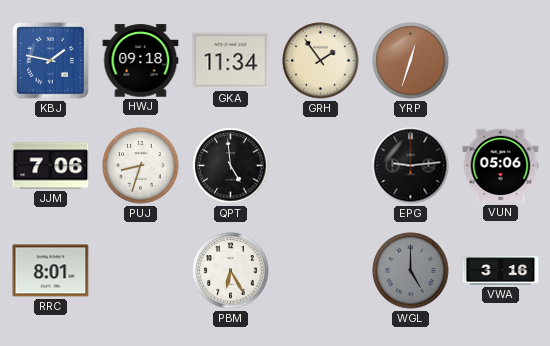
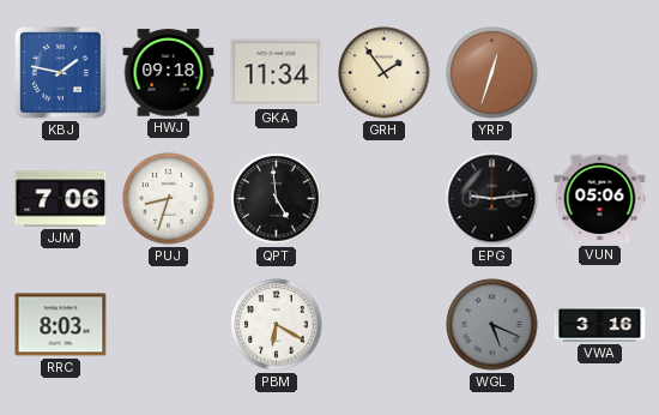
RRC: 8:01 -> 8:03
PBM: 6:25 -> 6:20
WGL: 5:00 -> 5:19
